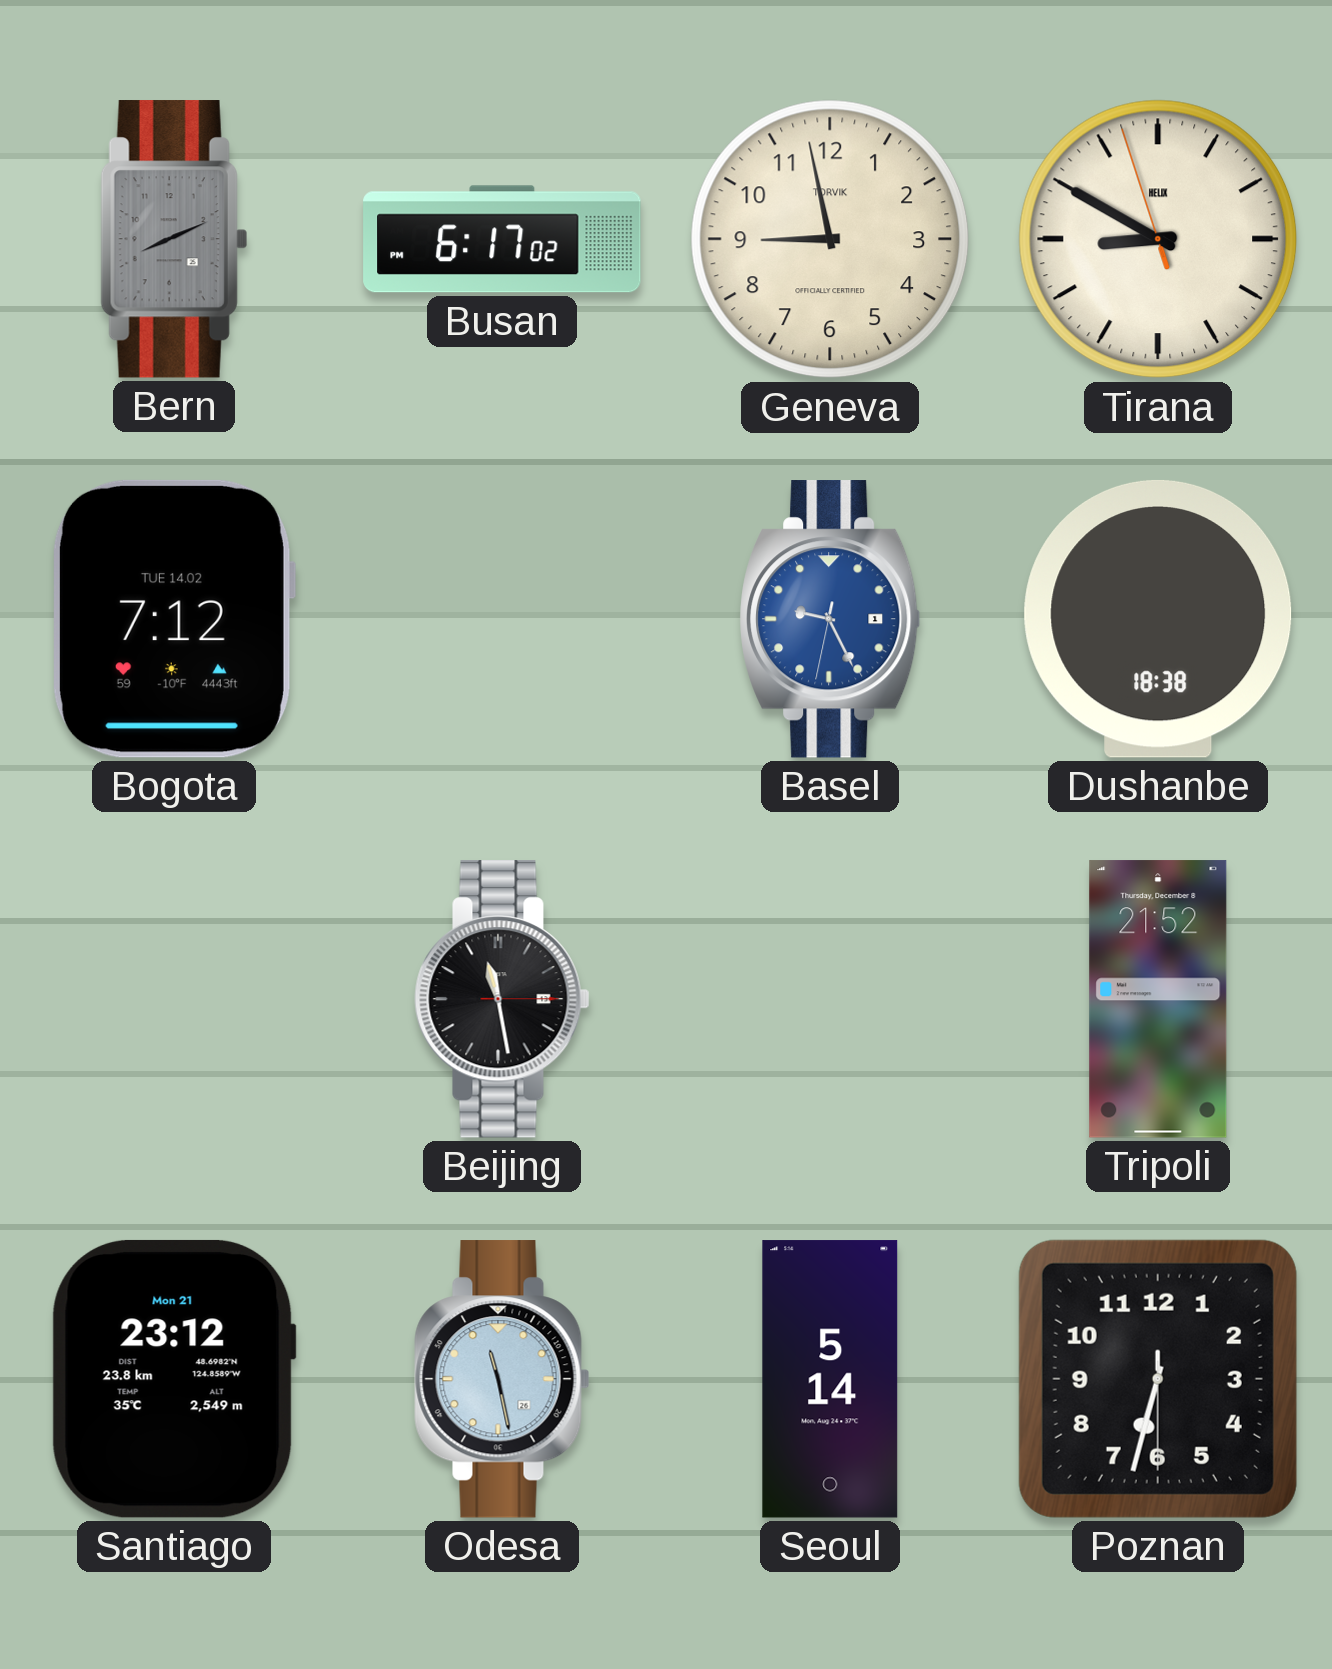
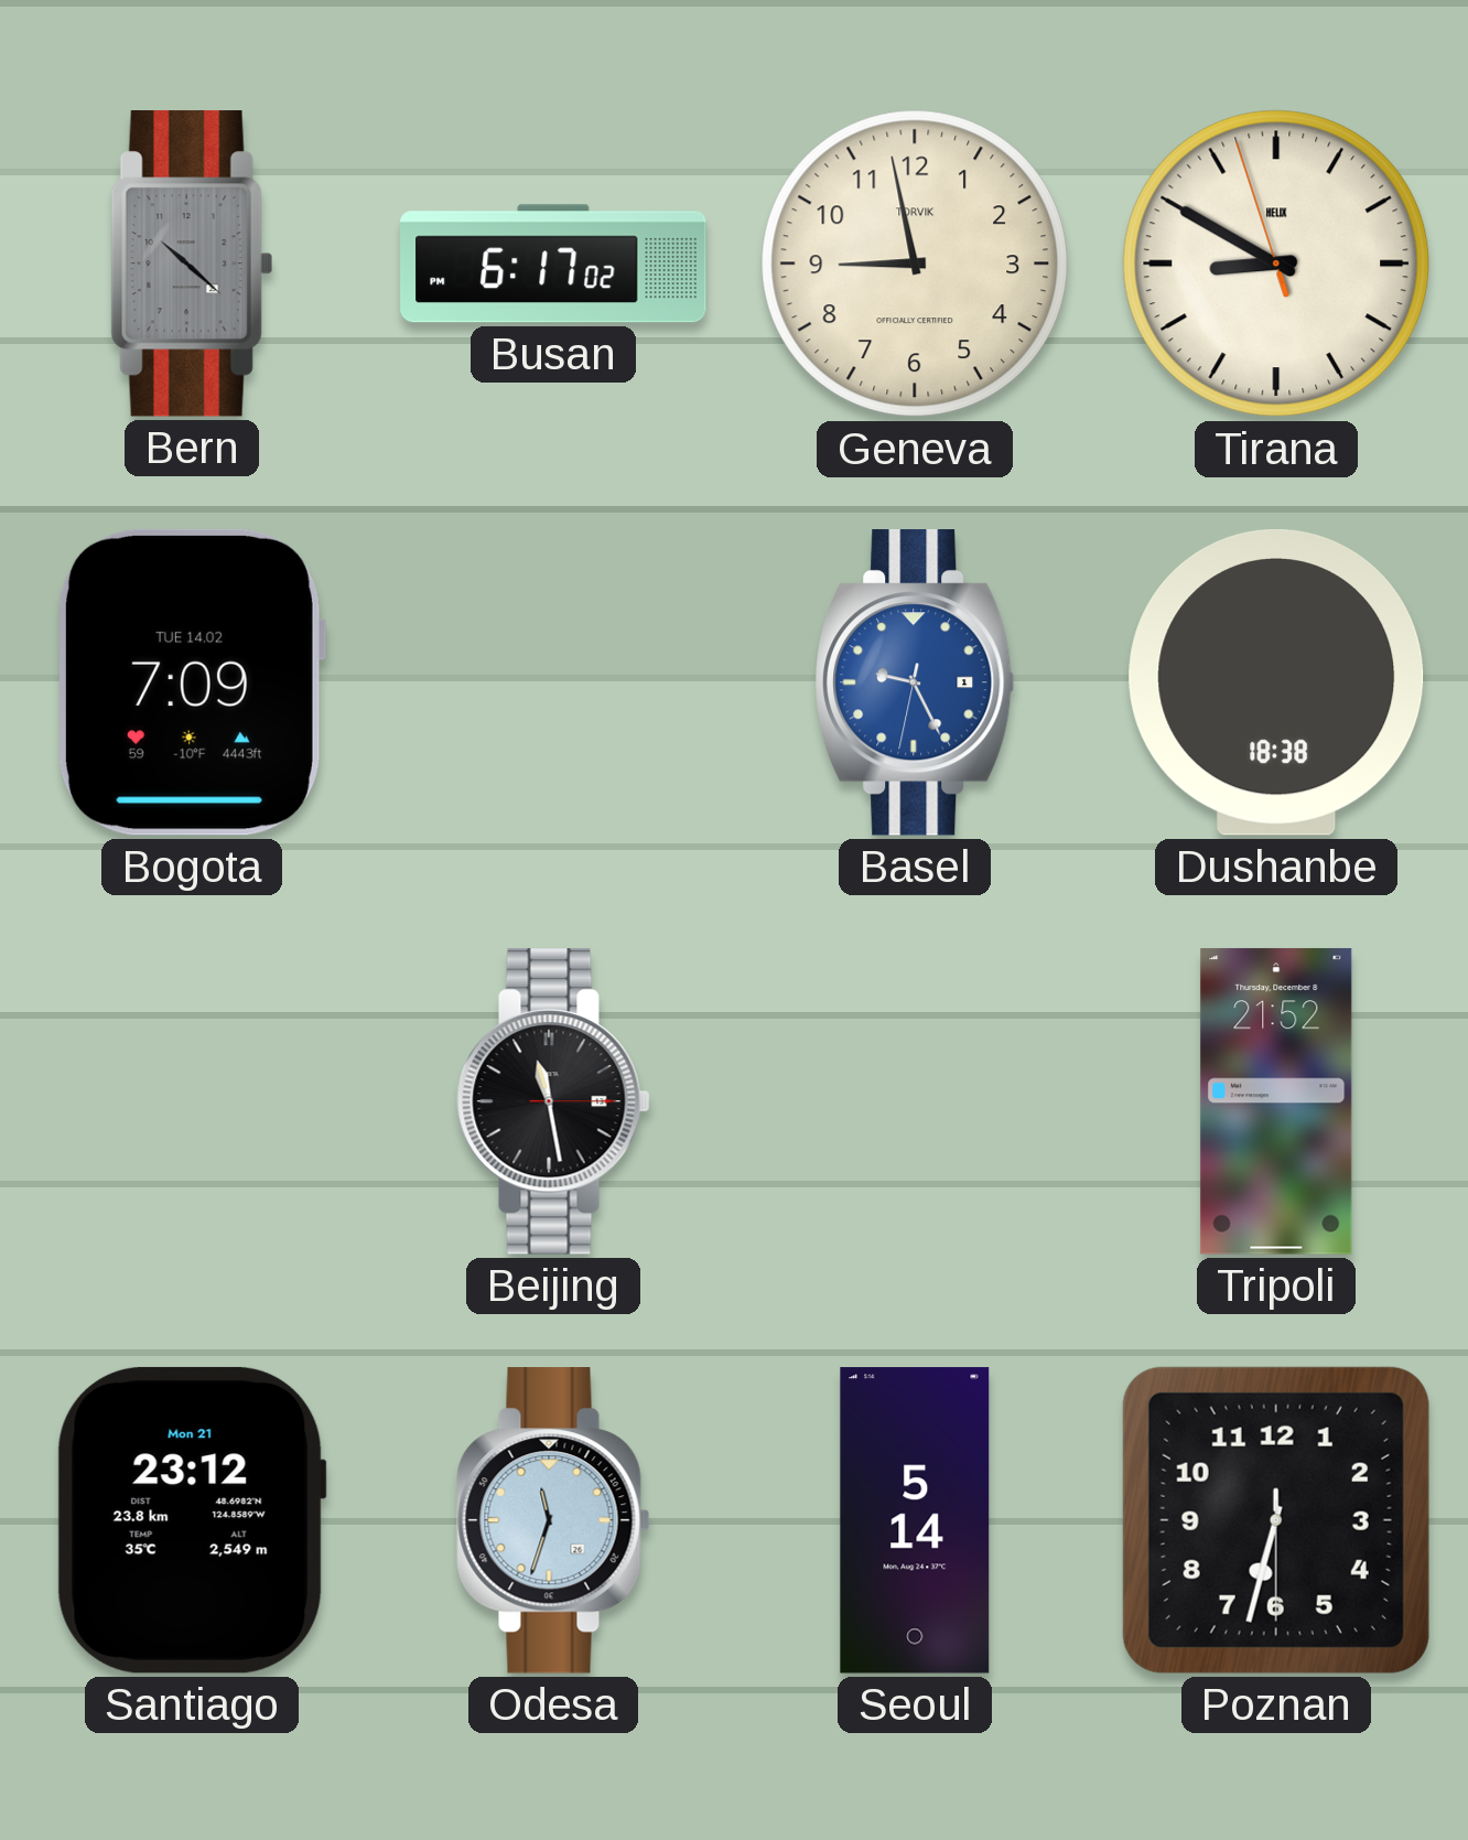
Bern: 8:11 -> 10:22
Bogota: 7:12 -> 7:09
Odesa: 11:28 -> 11:33
